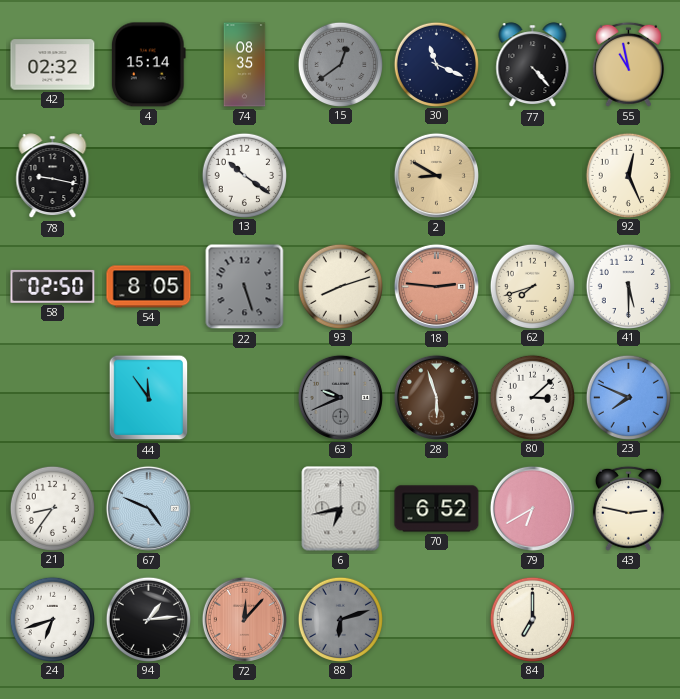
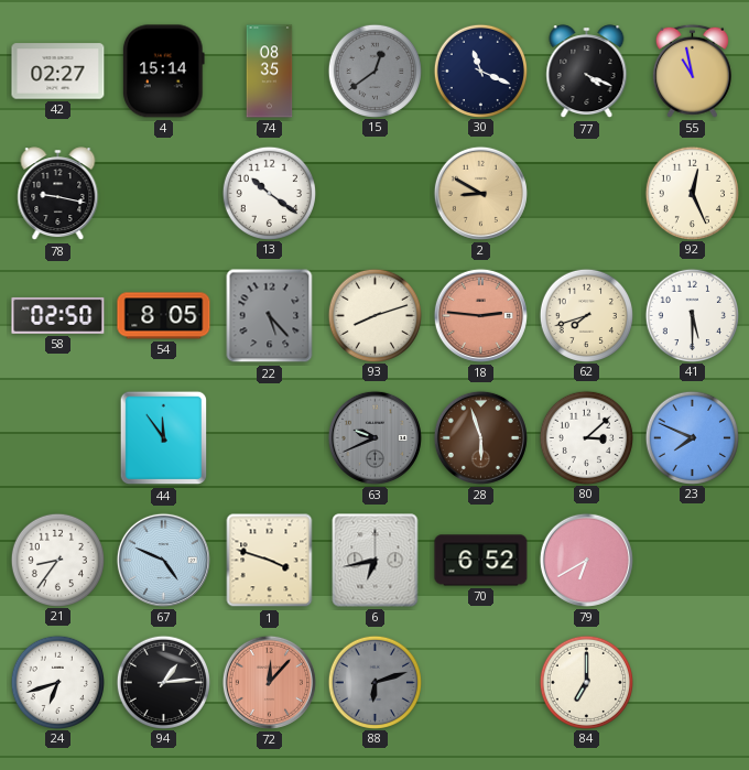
42: 02:32 -> 02:27
77: 4:23 -> 4:19
22: 5:27 -> 5:23
1: none -> 3:48
43: 2:47 -> none
